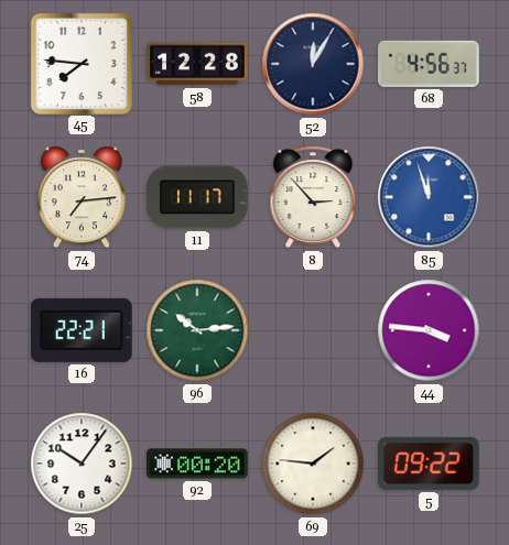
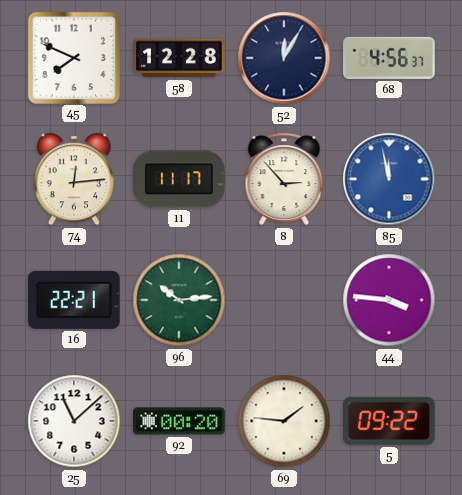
45: 7:46 -> 7:49
74: 7:14 -> 12:14
85: 11:57 -> 11:58
25: 10:06 -> 11:08
